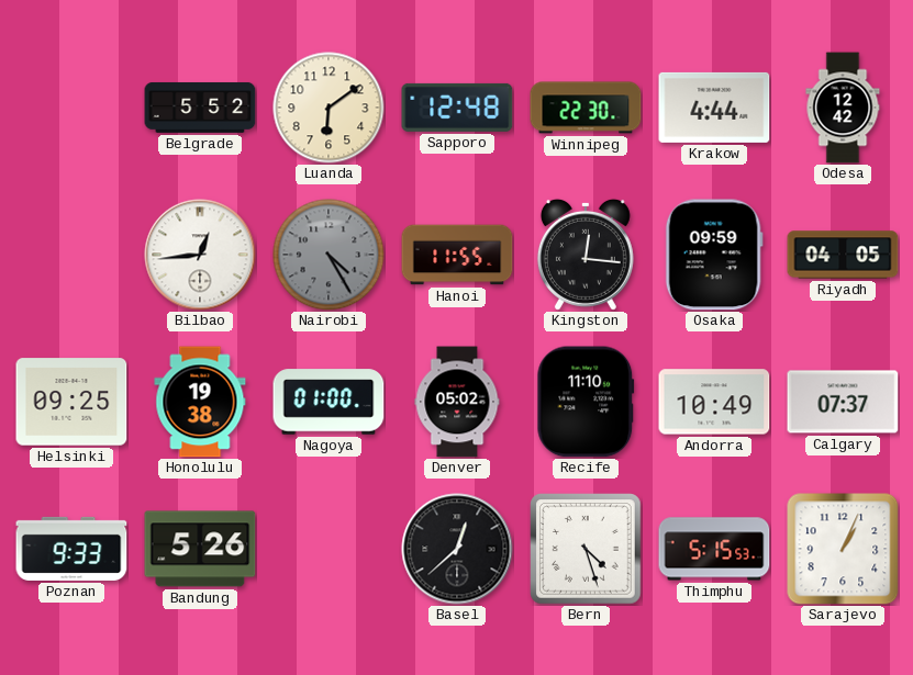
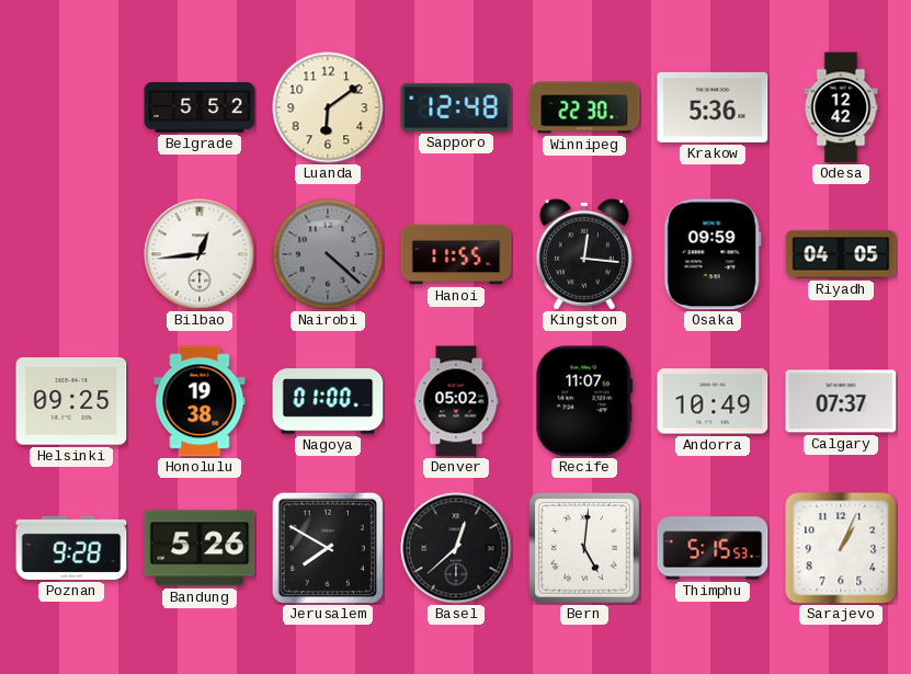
Krakow: 4:44 -> 5:36
Nairobi: 4:25 -> 4:22
Recife: 11:10 -> 11:07
Poznan: 9:33 -> 9:28
Jerusalem: none -> 7:50
Bern: 4:27 -> 5:01
